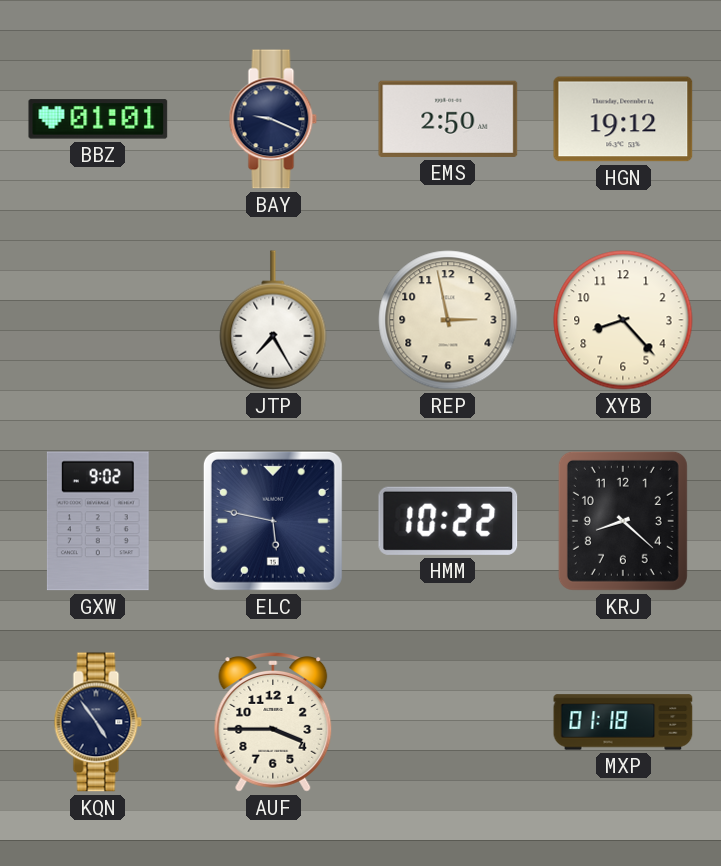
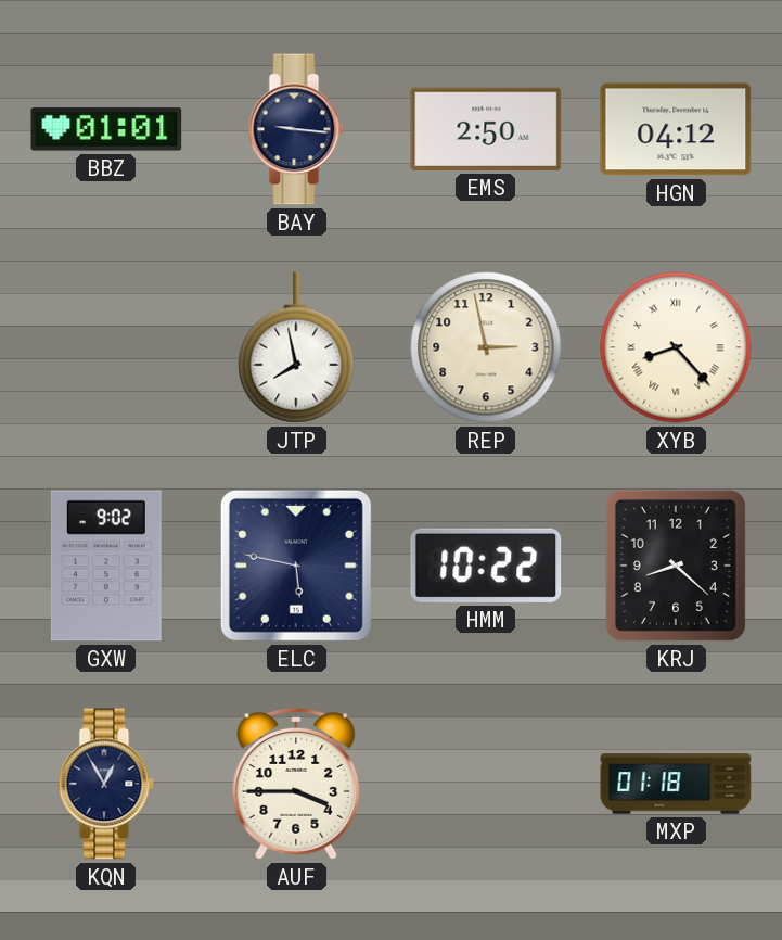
BAY: 9:19 -> 9:16
HGN: 19:12 -> 04:12
JTP: 7:25 -> 7:58
XYB numerals: Arabic -> Roman
KQN: 4:54 -> 12:55
